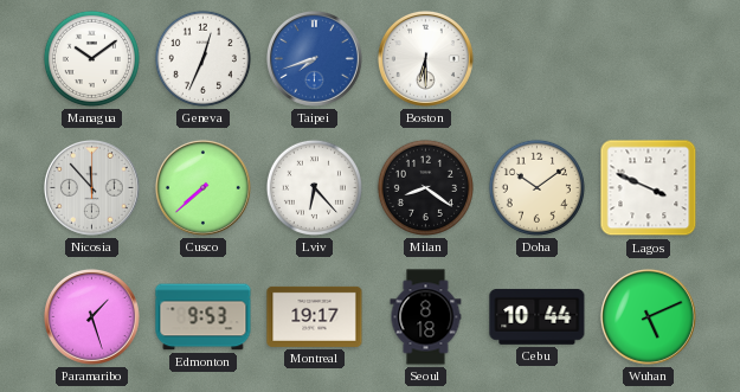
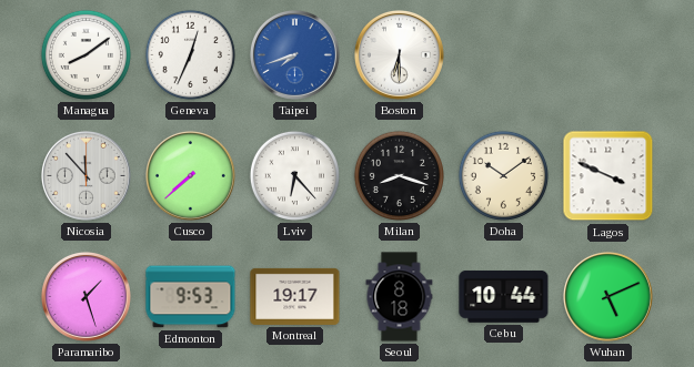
Managua: 10:09 -> 8:09
Milan: 8:21 -> 8:18
